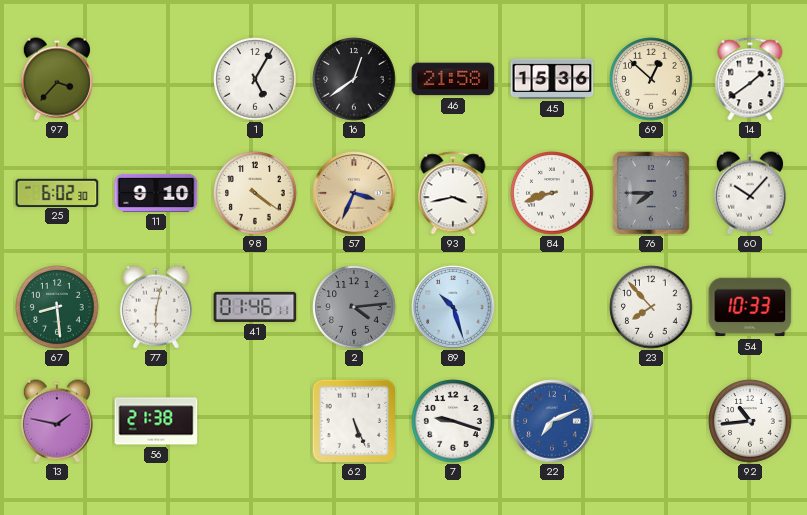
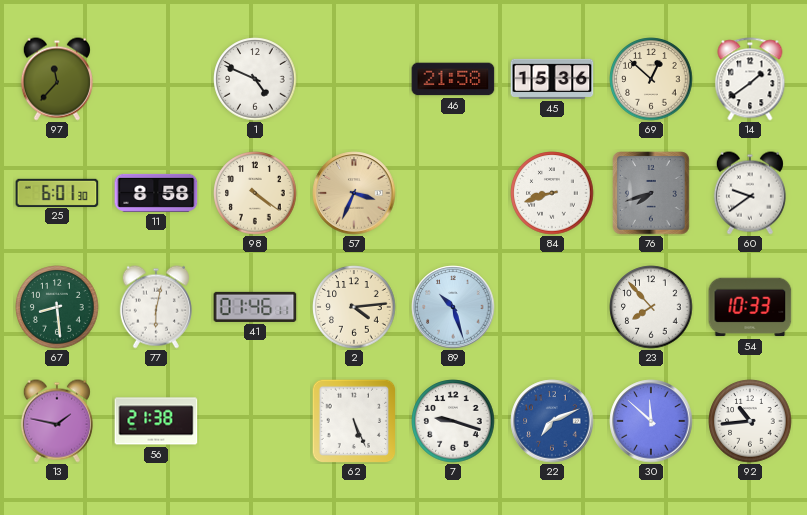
97: 3:37 -> 11:37
1: 5:05 -> 4:49
16: 12:39 -> none
25: 6:02 -> 6:01
11: 9:10 -> 8:58
93: 3:43 -> none
76: 7:45 -> 7:42
60: 10:07 -> 9:39
2 dial: grey -> cream
30: none -> 11:52
